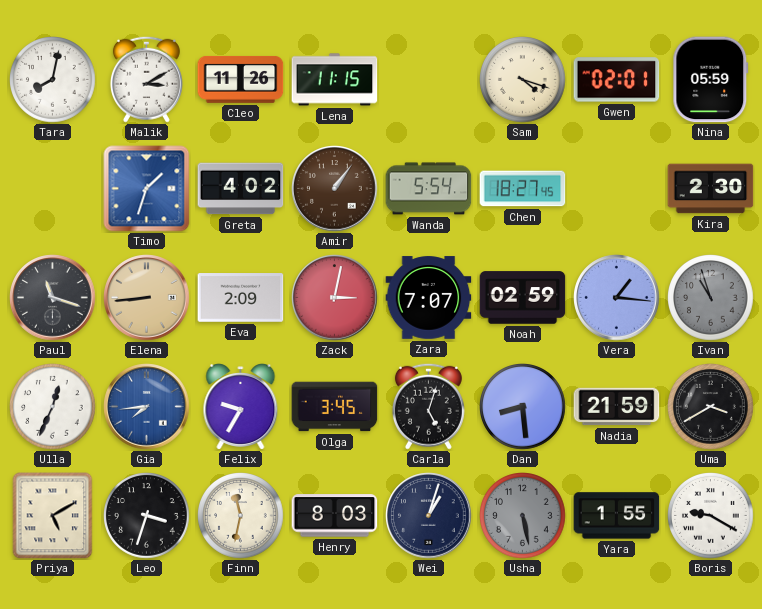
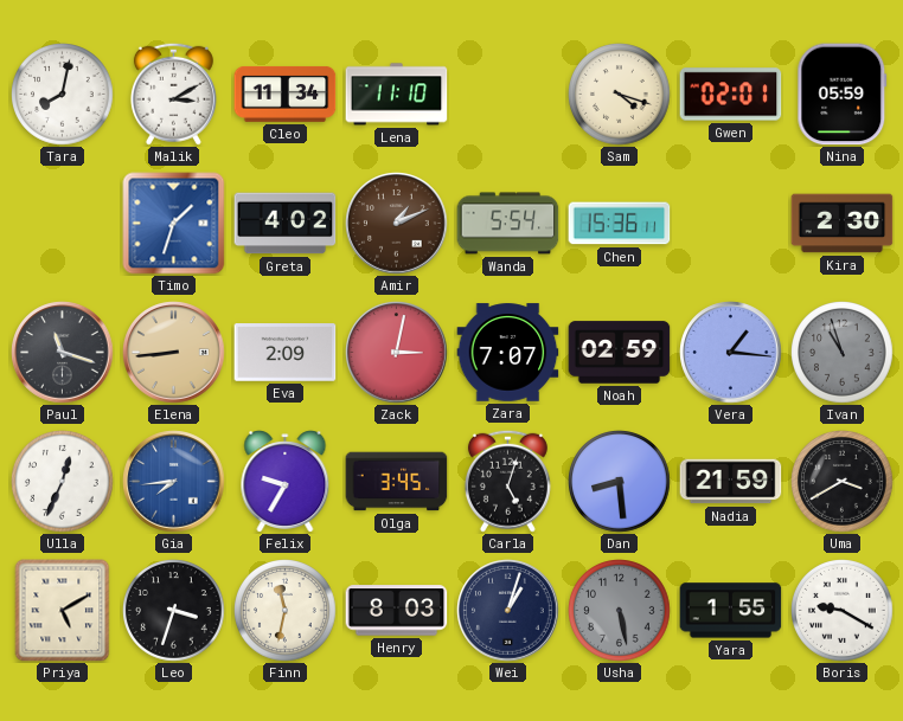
Cleo: 11:26 -> 11:34
Lena: 11:15 -> 11:10
Amir: 1:06 -> 1:11
Chen: 18:27 -> 15:36
